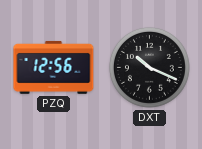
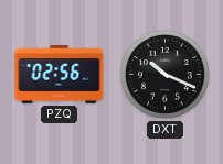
PZQ: 12:56 -> 02:56
